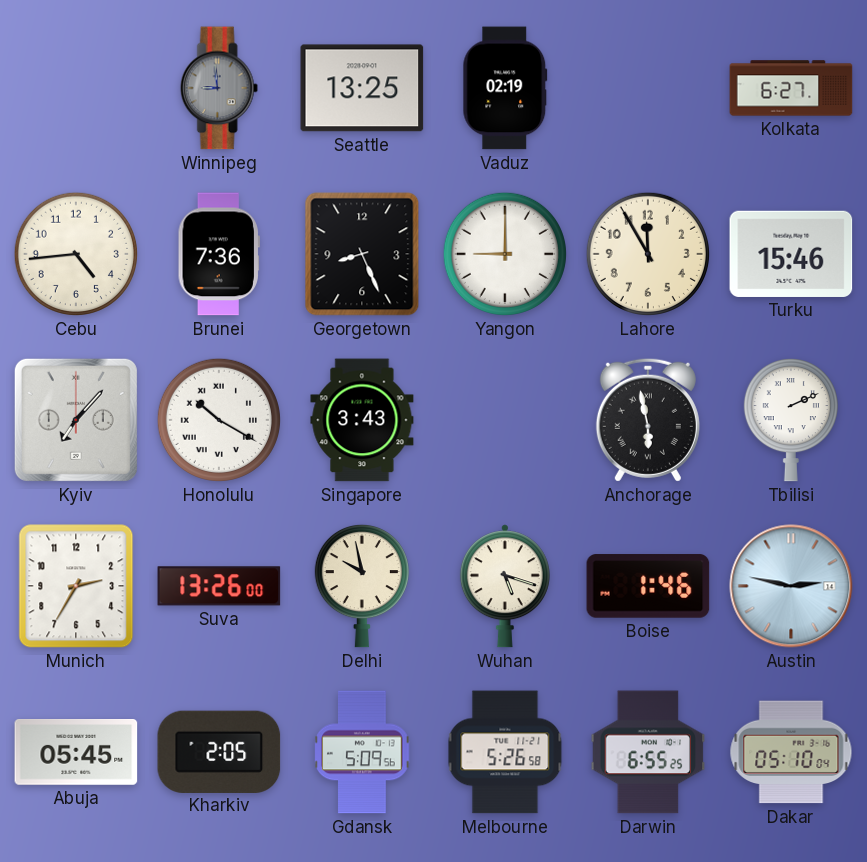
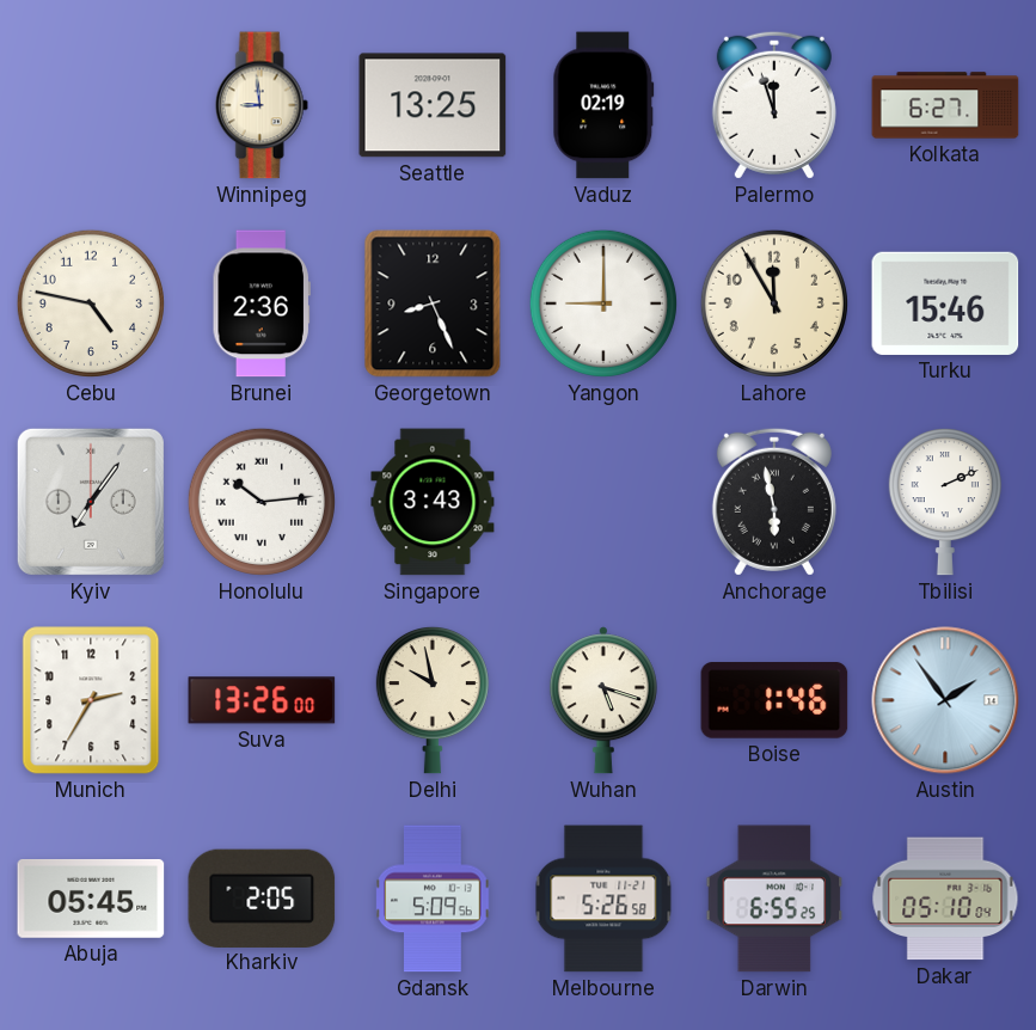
Winnipeg dial: grey -> cream
Palermo: none -> 11:57
Cebu: 4:44 -> 4:47
Brunei: 7:36 -> 2:36
Kyiv: 7:07 -> 7:06
Honolulu: 10:20 -> 10:14
Austin: 2:47 -> 1:54
